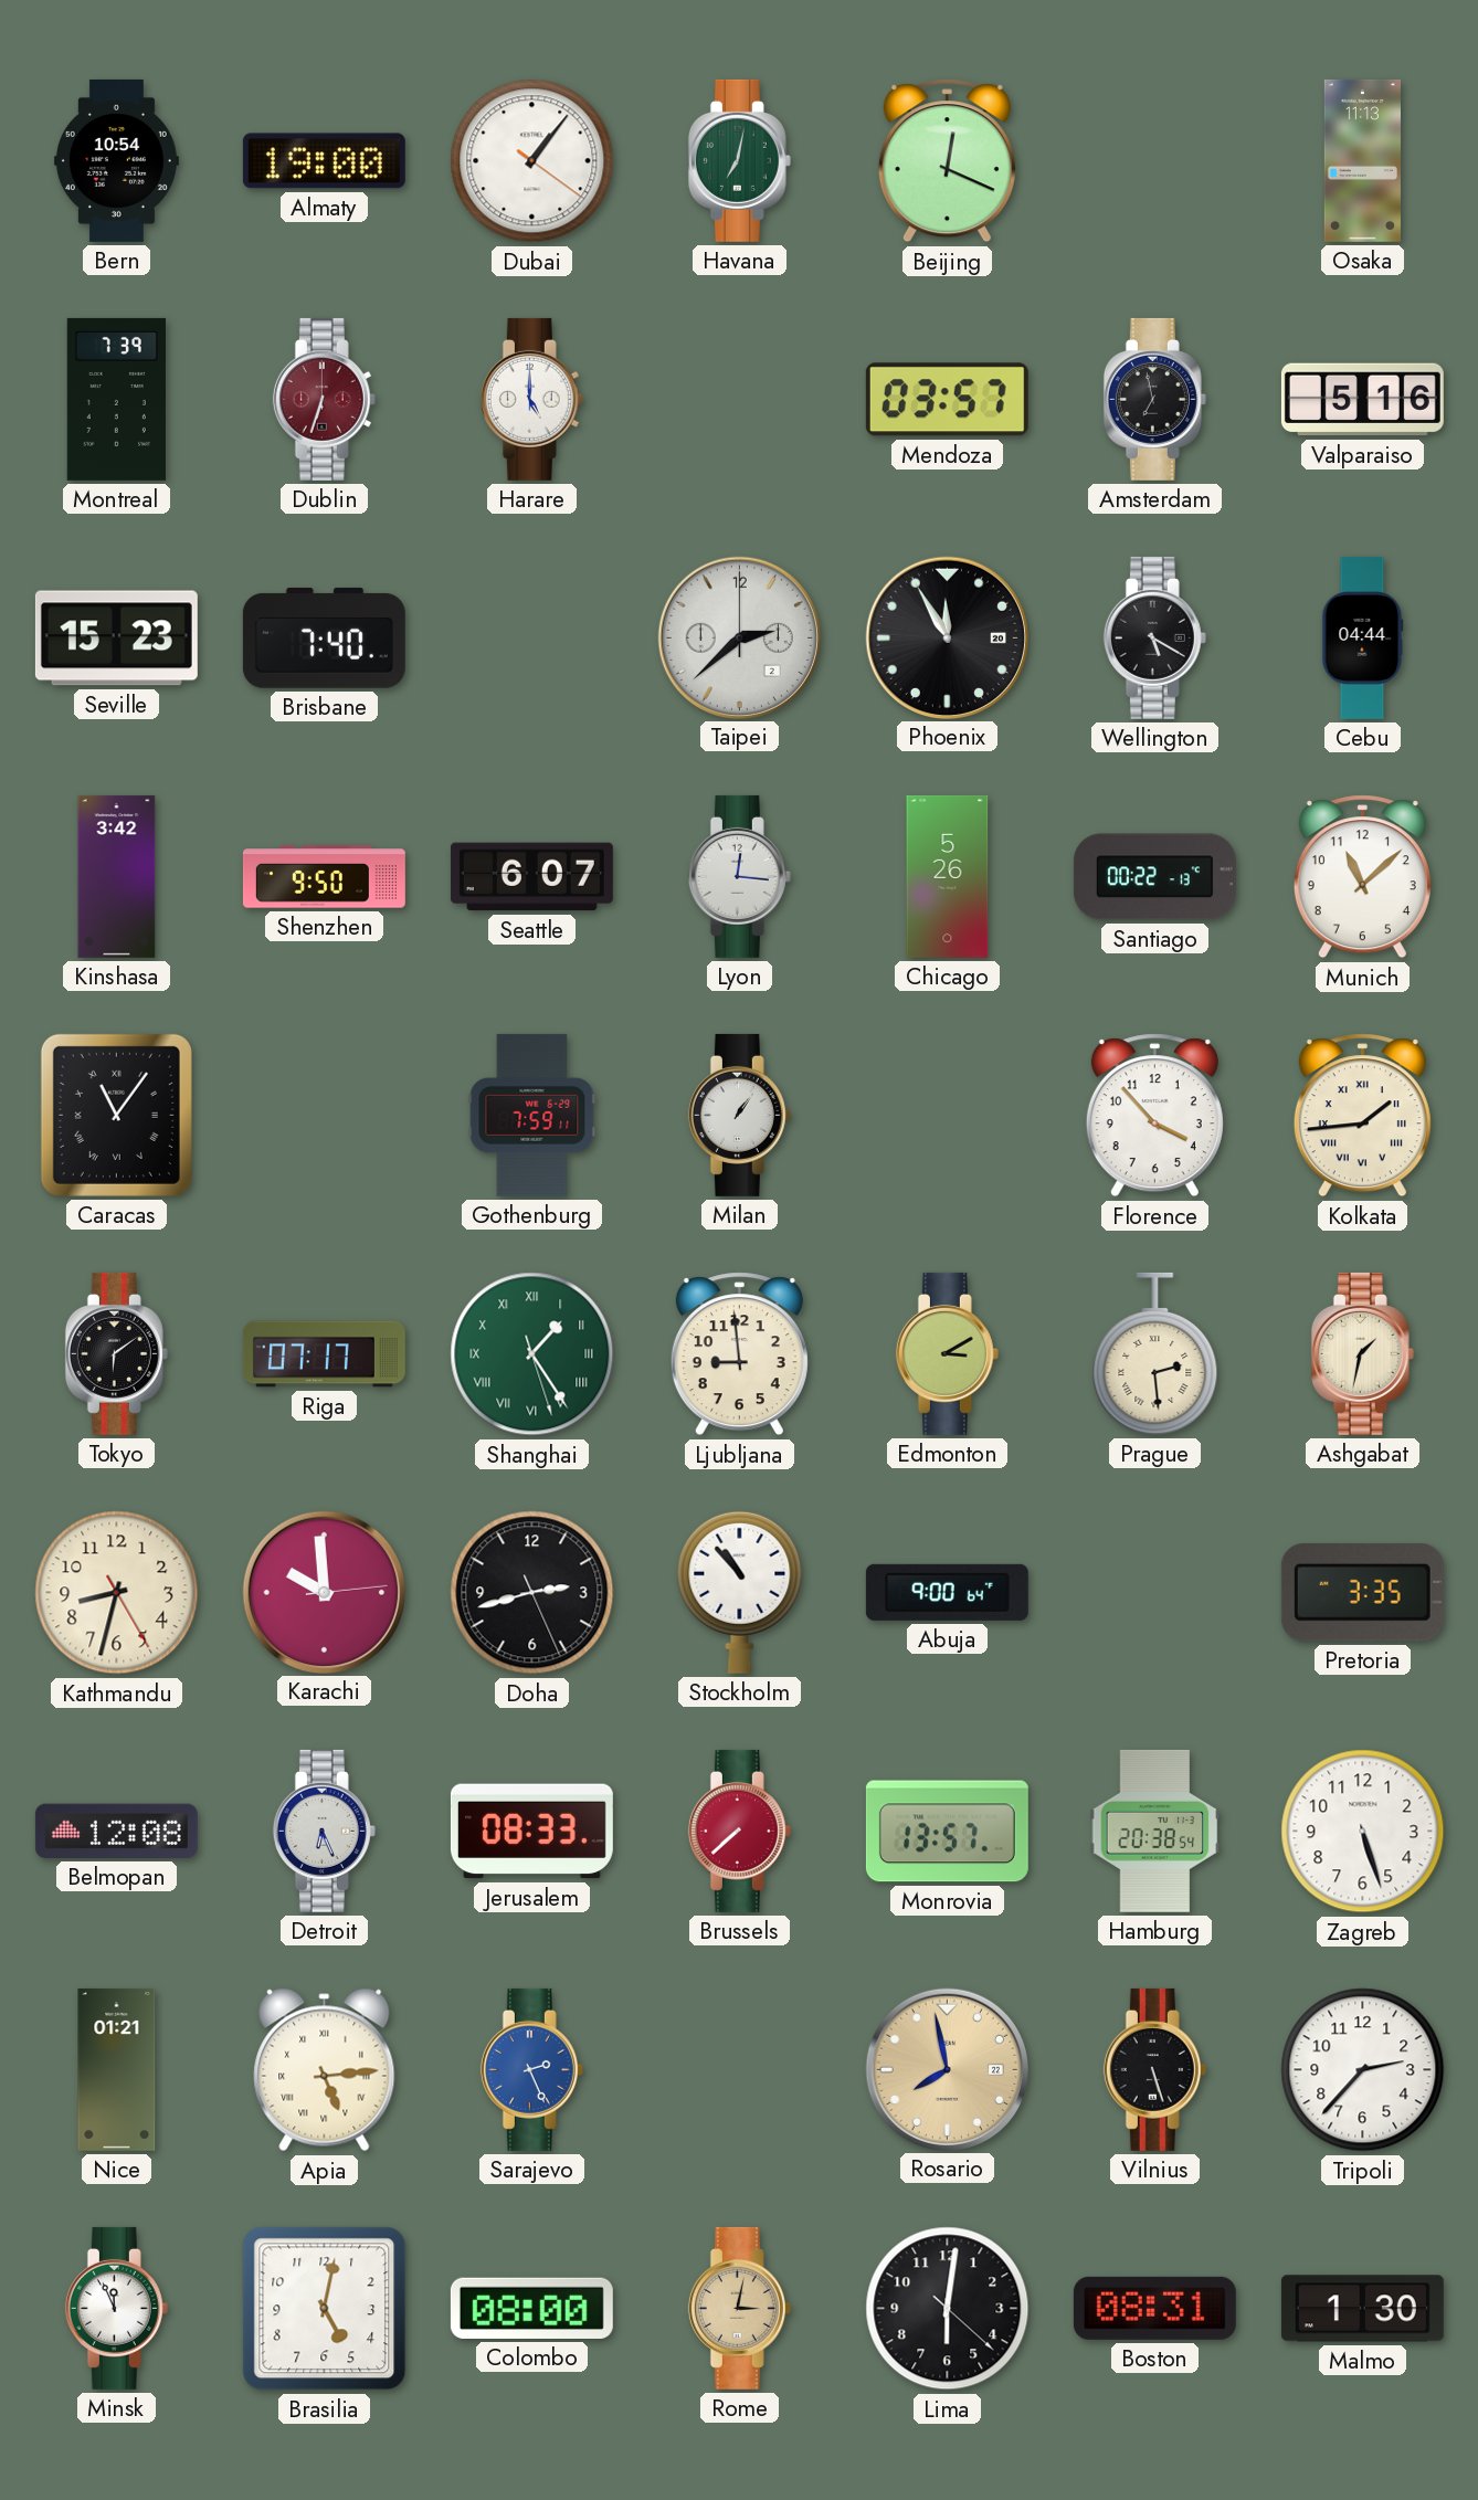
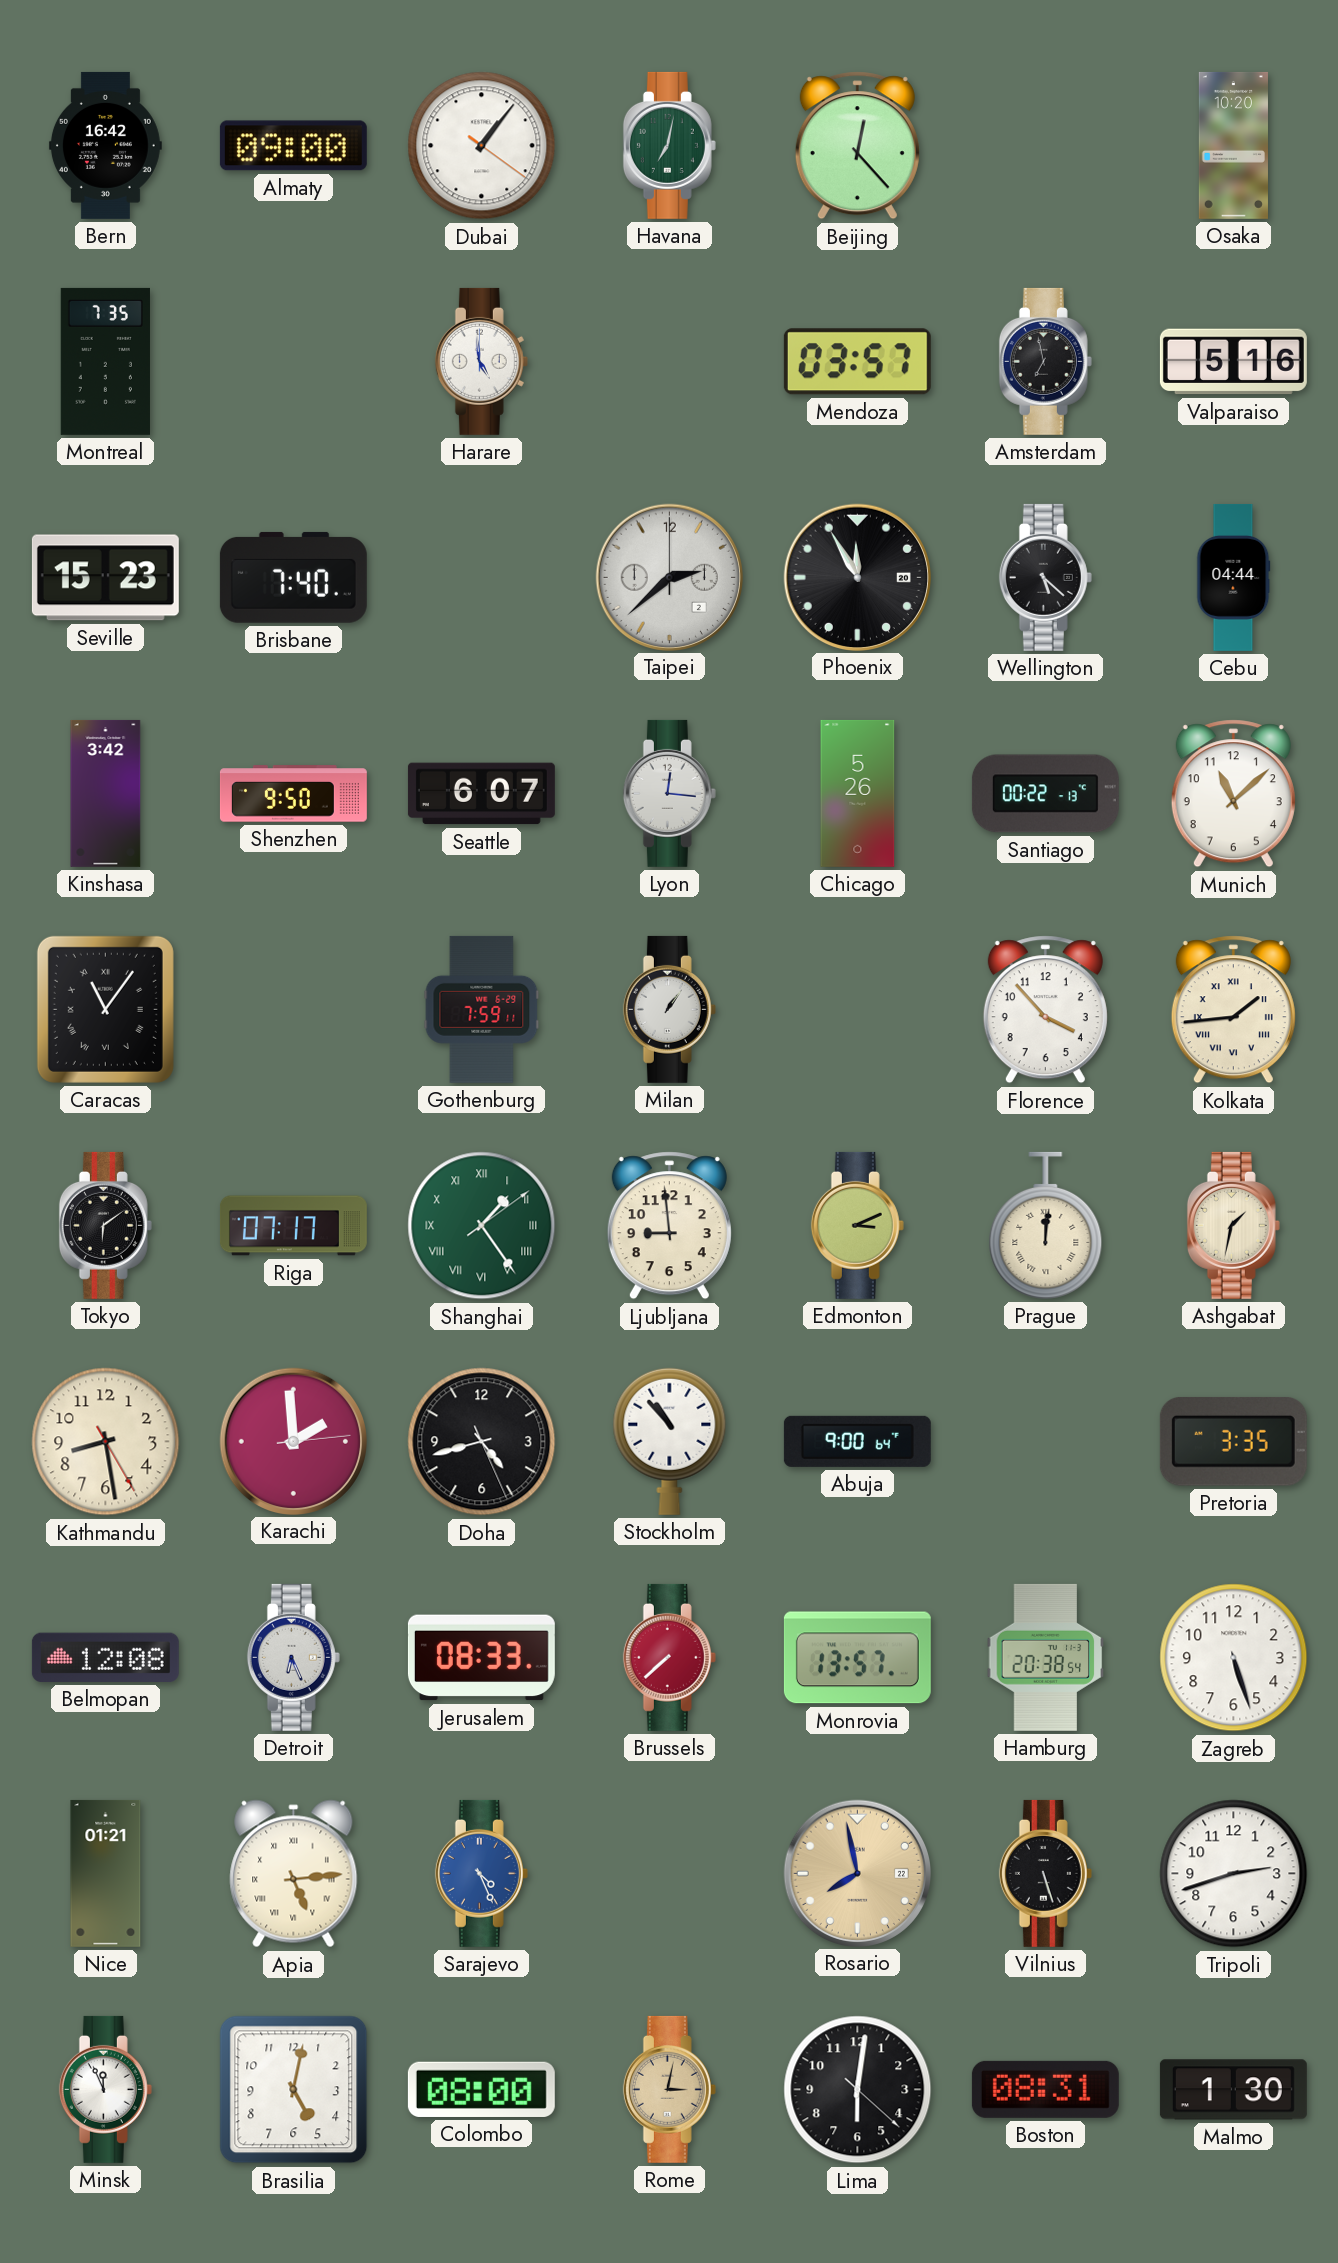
Bern: 10:54 -> 16:42
Almaty: 19:00 -> 09:00
Beijing: 12:19 -> 12:23
Osaka: 11:13 -> 10:20
Montreal: 7:39 -> 7:35
Dublin: 6:33 -> none
Harare: 5:00 -> 4:59
Wellington: 5:20 -> 5:22
Shanghai: 1:24:27 -> 1:24:09
Edmonton: 3:10 -> 3:11
Prague: 2:29 -> 12:01
Kathmandu: 8:32 -> 8:28
Karachi: 9:59 -> 1:59
Doha: 2:42 -> 4:42
Sarajevo: 2:26 -> 4:26
Tripoli: 2:37 -> 2:42
